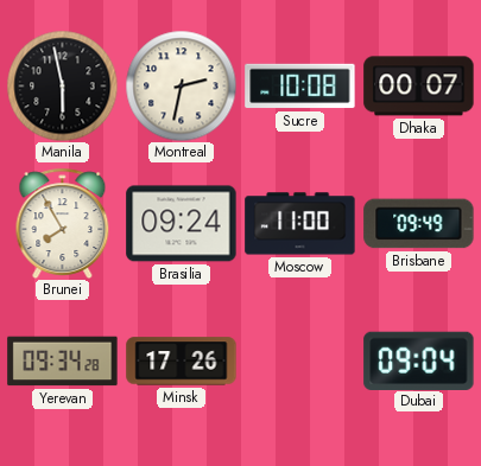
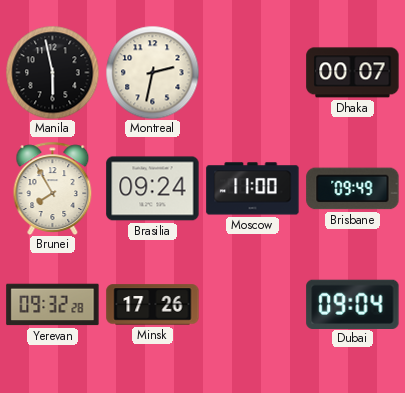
Sucre: 10:08 -> none
Yerevan: 09:34 -> 09:32
